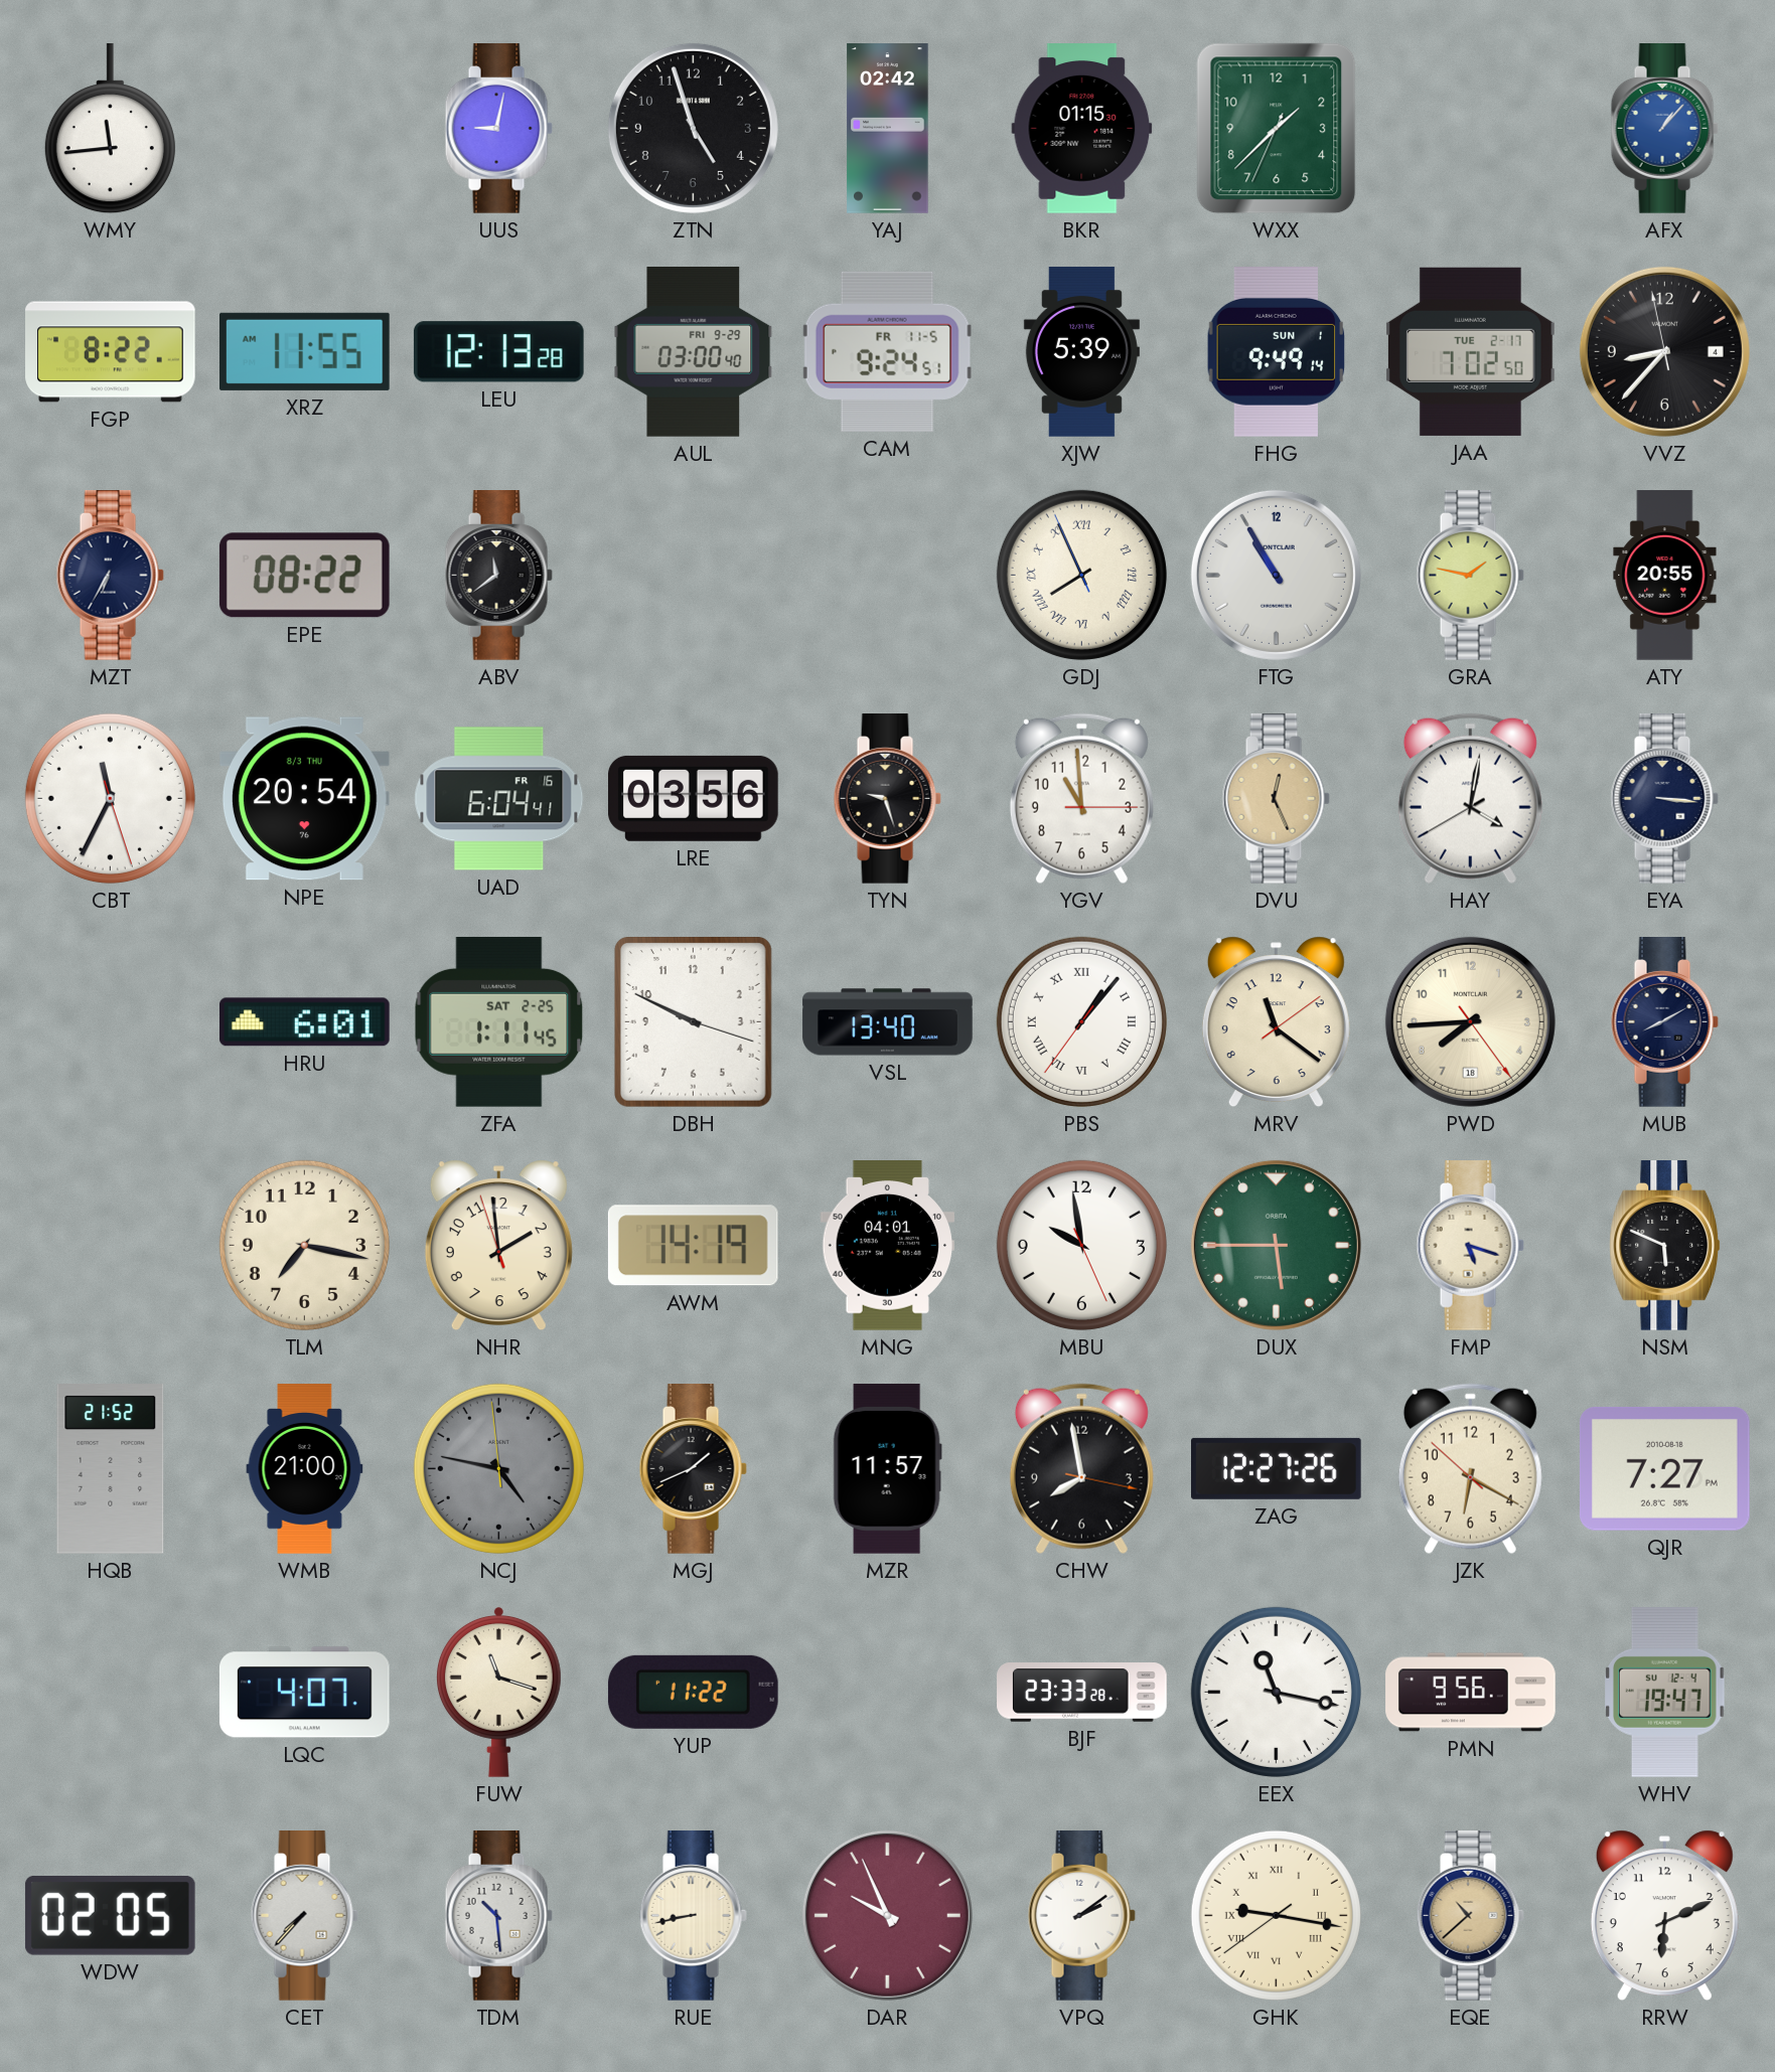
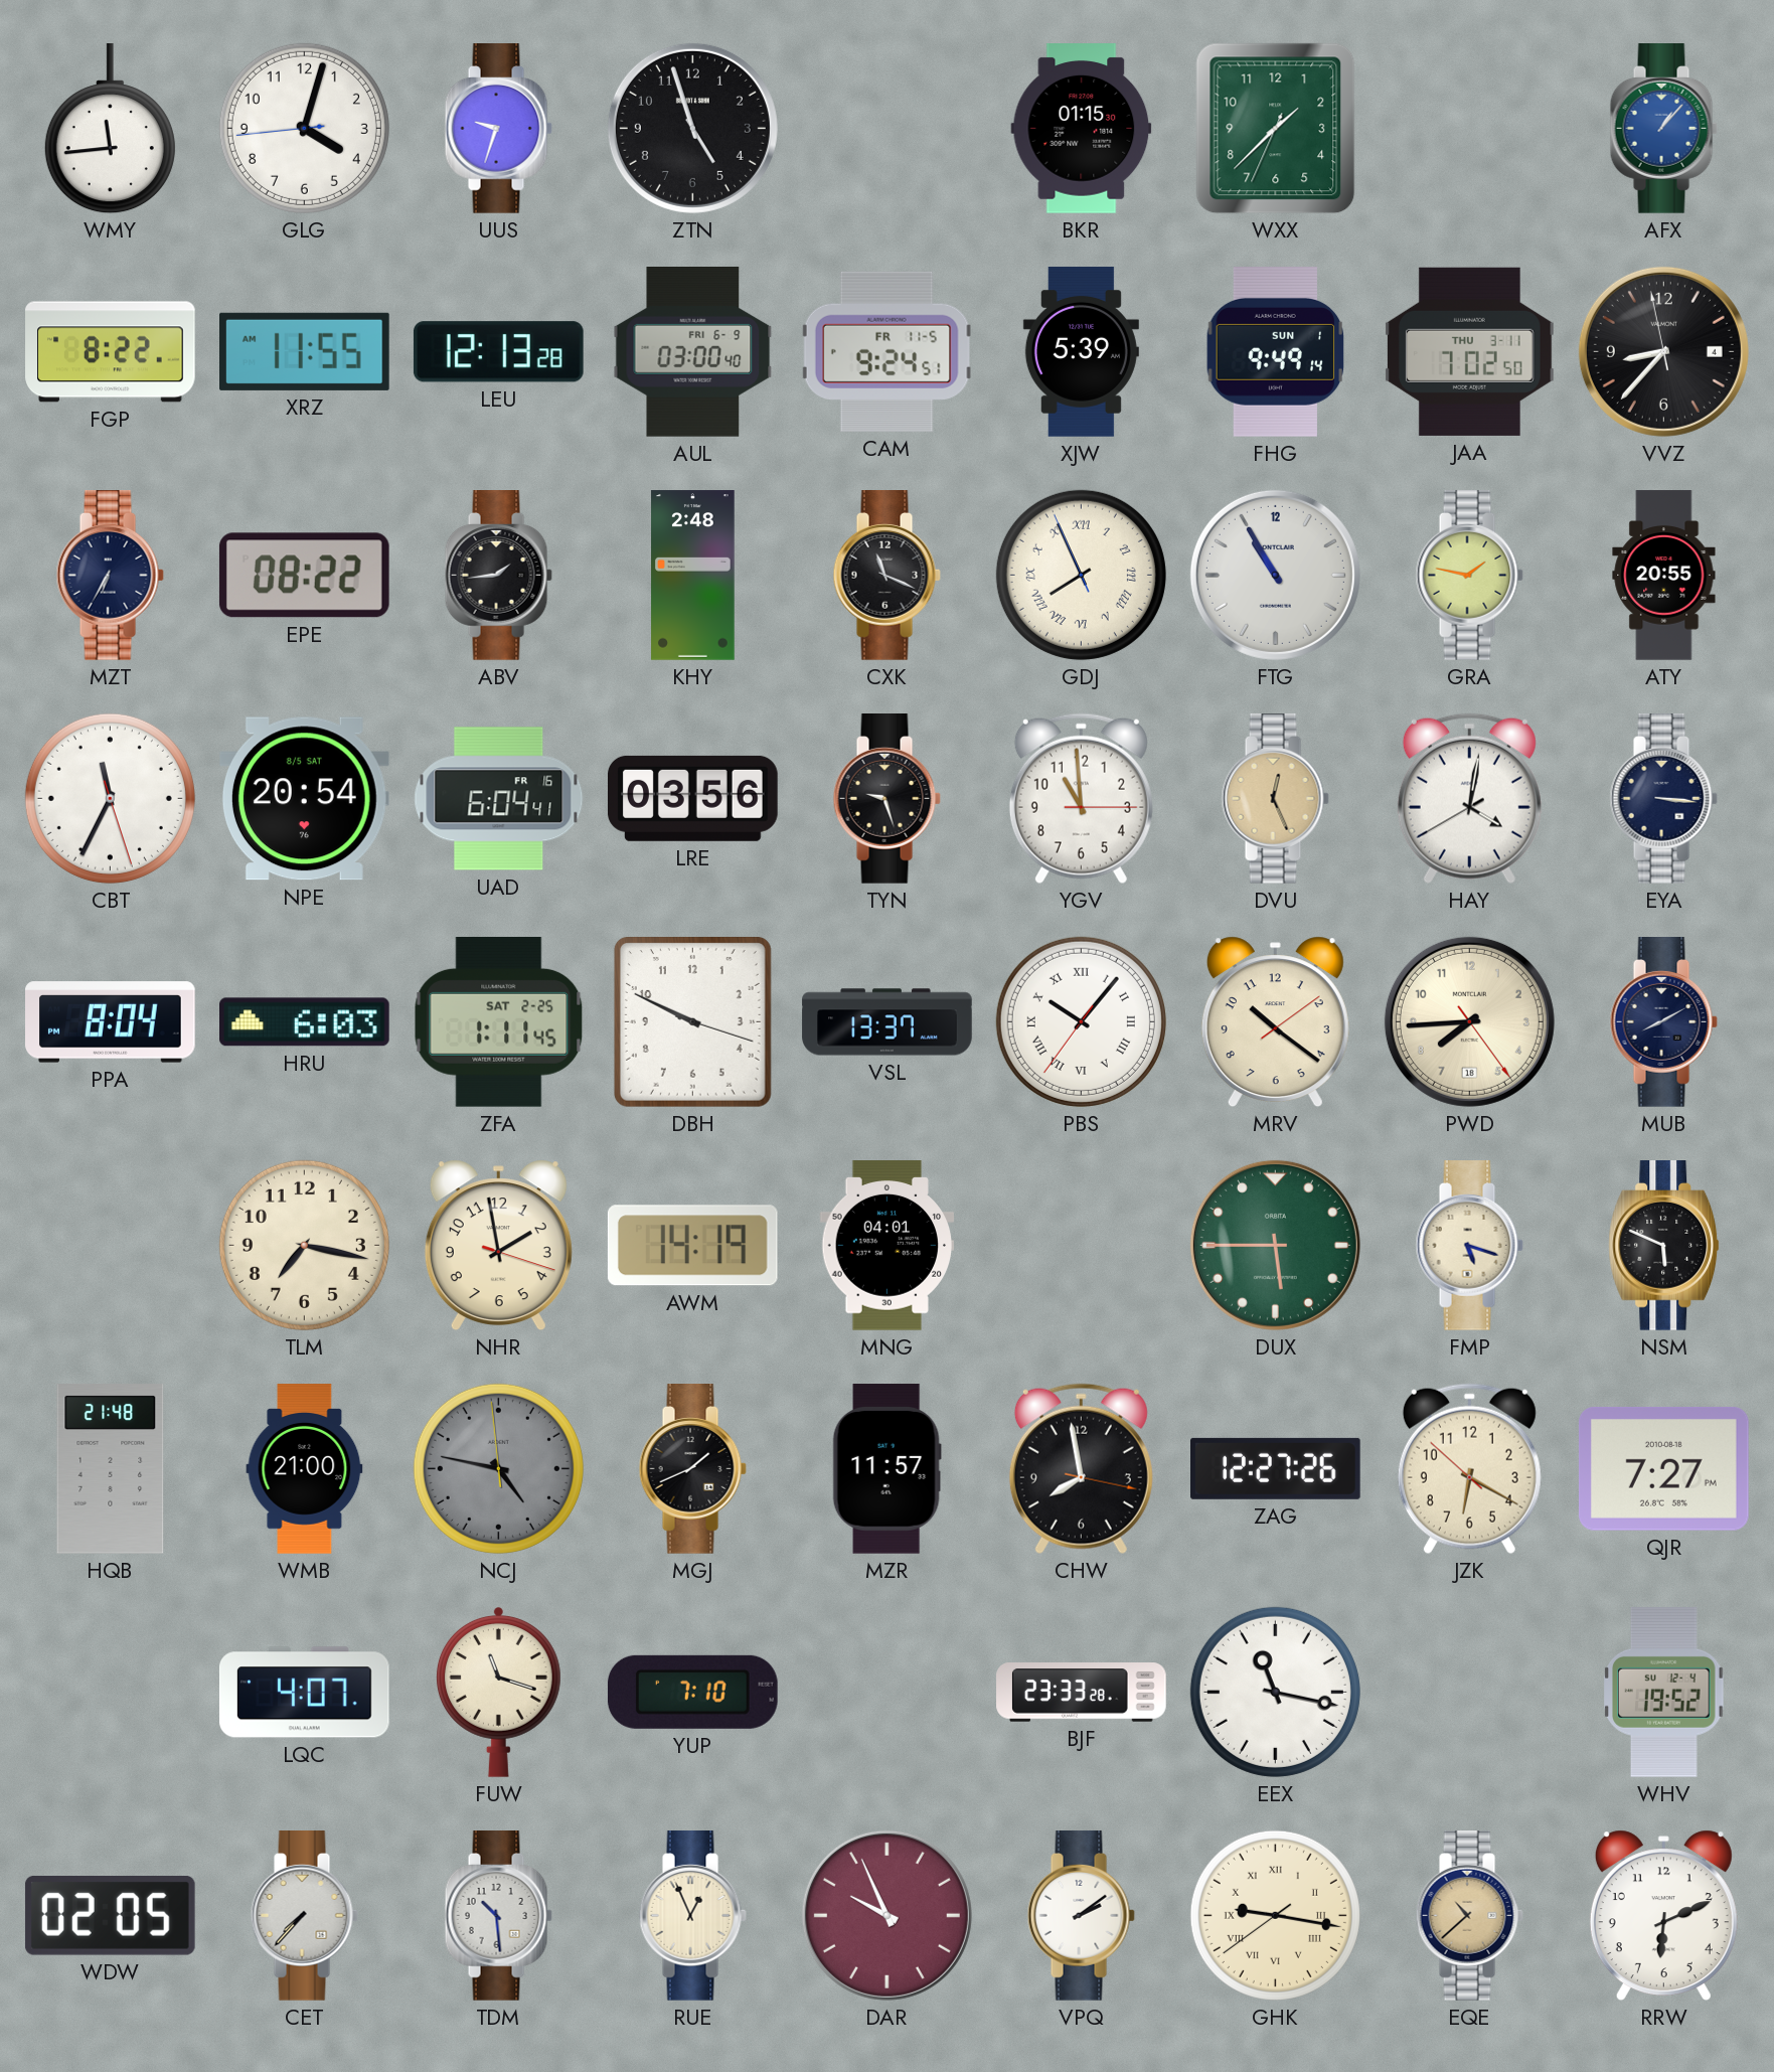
GLG: none -> 4:02
UUS: 9:02 -> 9:33
YAJ: 02:42 -> none
AUL date: FRI 9-29 -> FRI 6-9
JAA date: TUE 2-17 -> THU 3-11
ABV: 11:39 -> 1:44
KHY: none -> 2:48
CXK: none -> 11:19
NPE date: 8/3 THU -> 8/5 SAT
PPA: none -> 8:04
HRU: 6:01 -> 6:03
VSL: 13:40 -> 13:37
PBS: 1:06 -> 10:06
MRV: 11:21 -> 10:21
NHR: 1:58:57 -> 1:58:18
MBU: 9:58 -> none
HQB: 21:52 -> 21:48
YUP: 11:22 -> 7:10
PMN: 9:56 -> none
WHV: 19:47 -> 19:52
RUE: 8:43 -> 12:56
